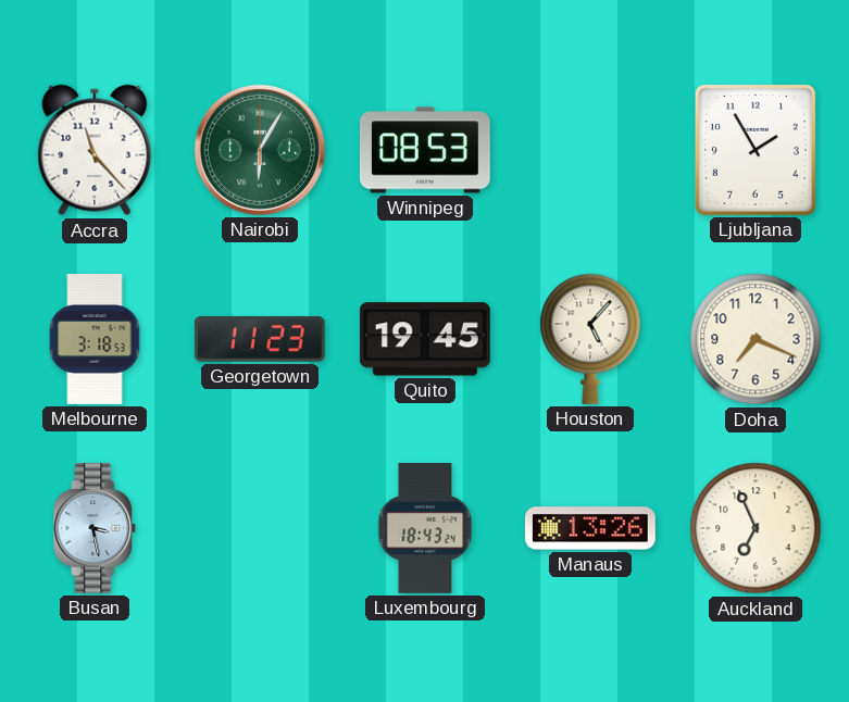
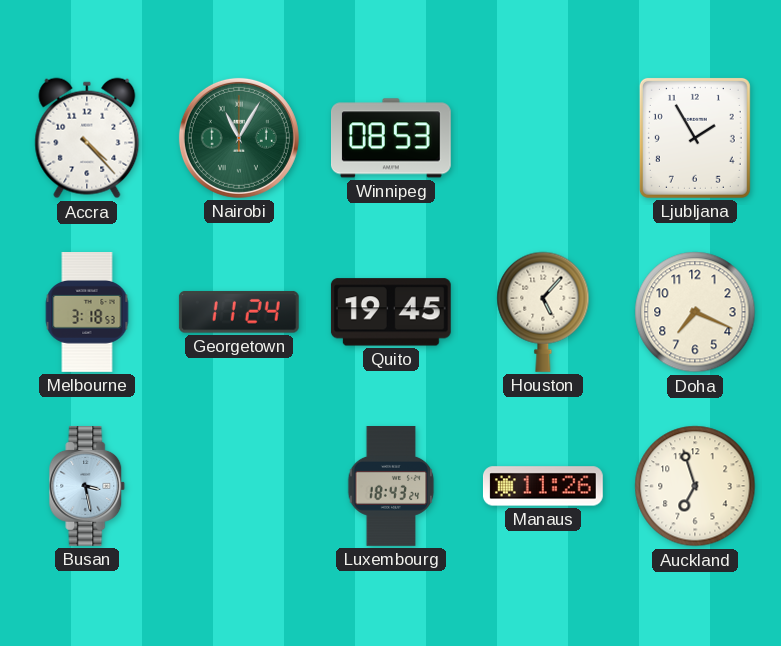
Accra: 11:23 -> 4:23
Nairobi: 6:05 -> 11:05
Georgetown: 11:23 -> 11:24
Manaus: 13:26 -> 11:26
Auckland: 6:56 -> 6:57
